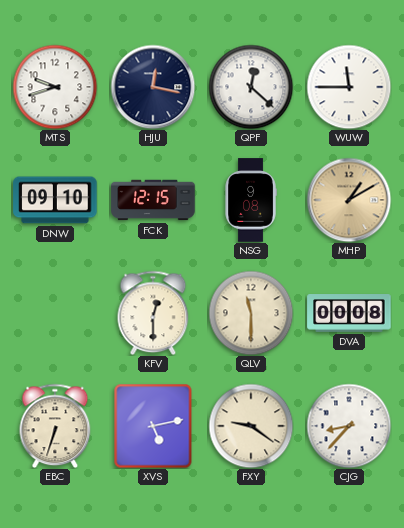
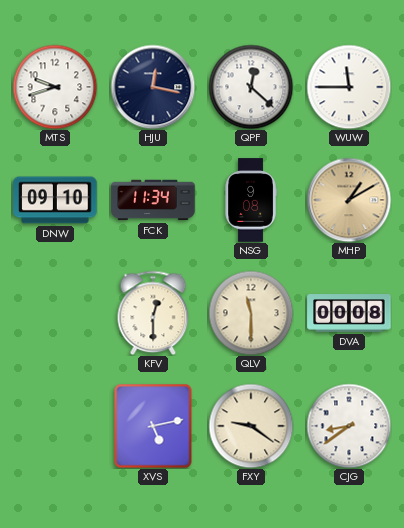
FCK: 12:15 -> 11:34
EBC: 6:33 -> none
CJG: 8:37 -> 8:39
